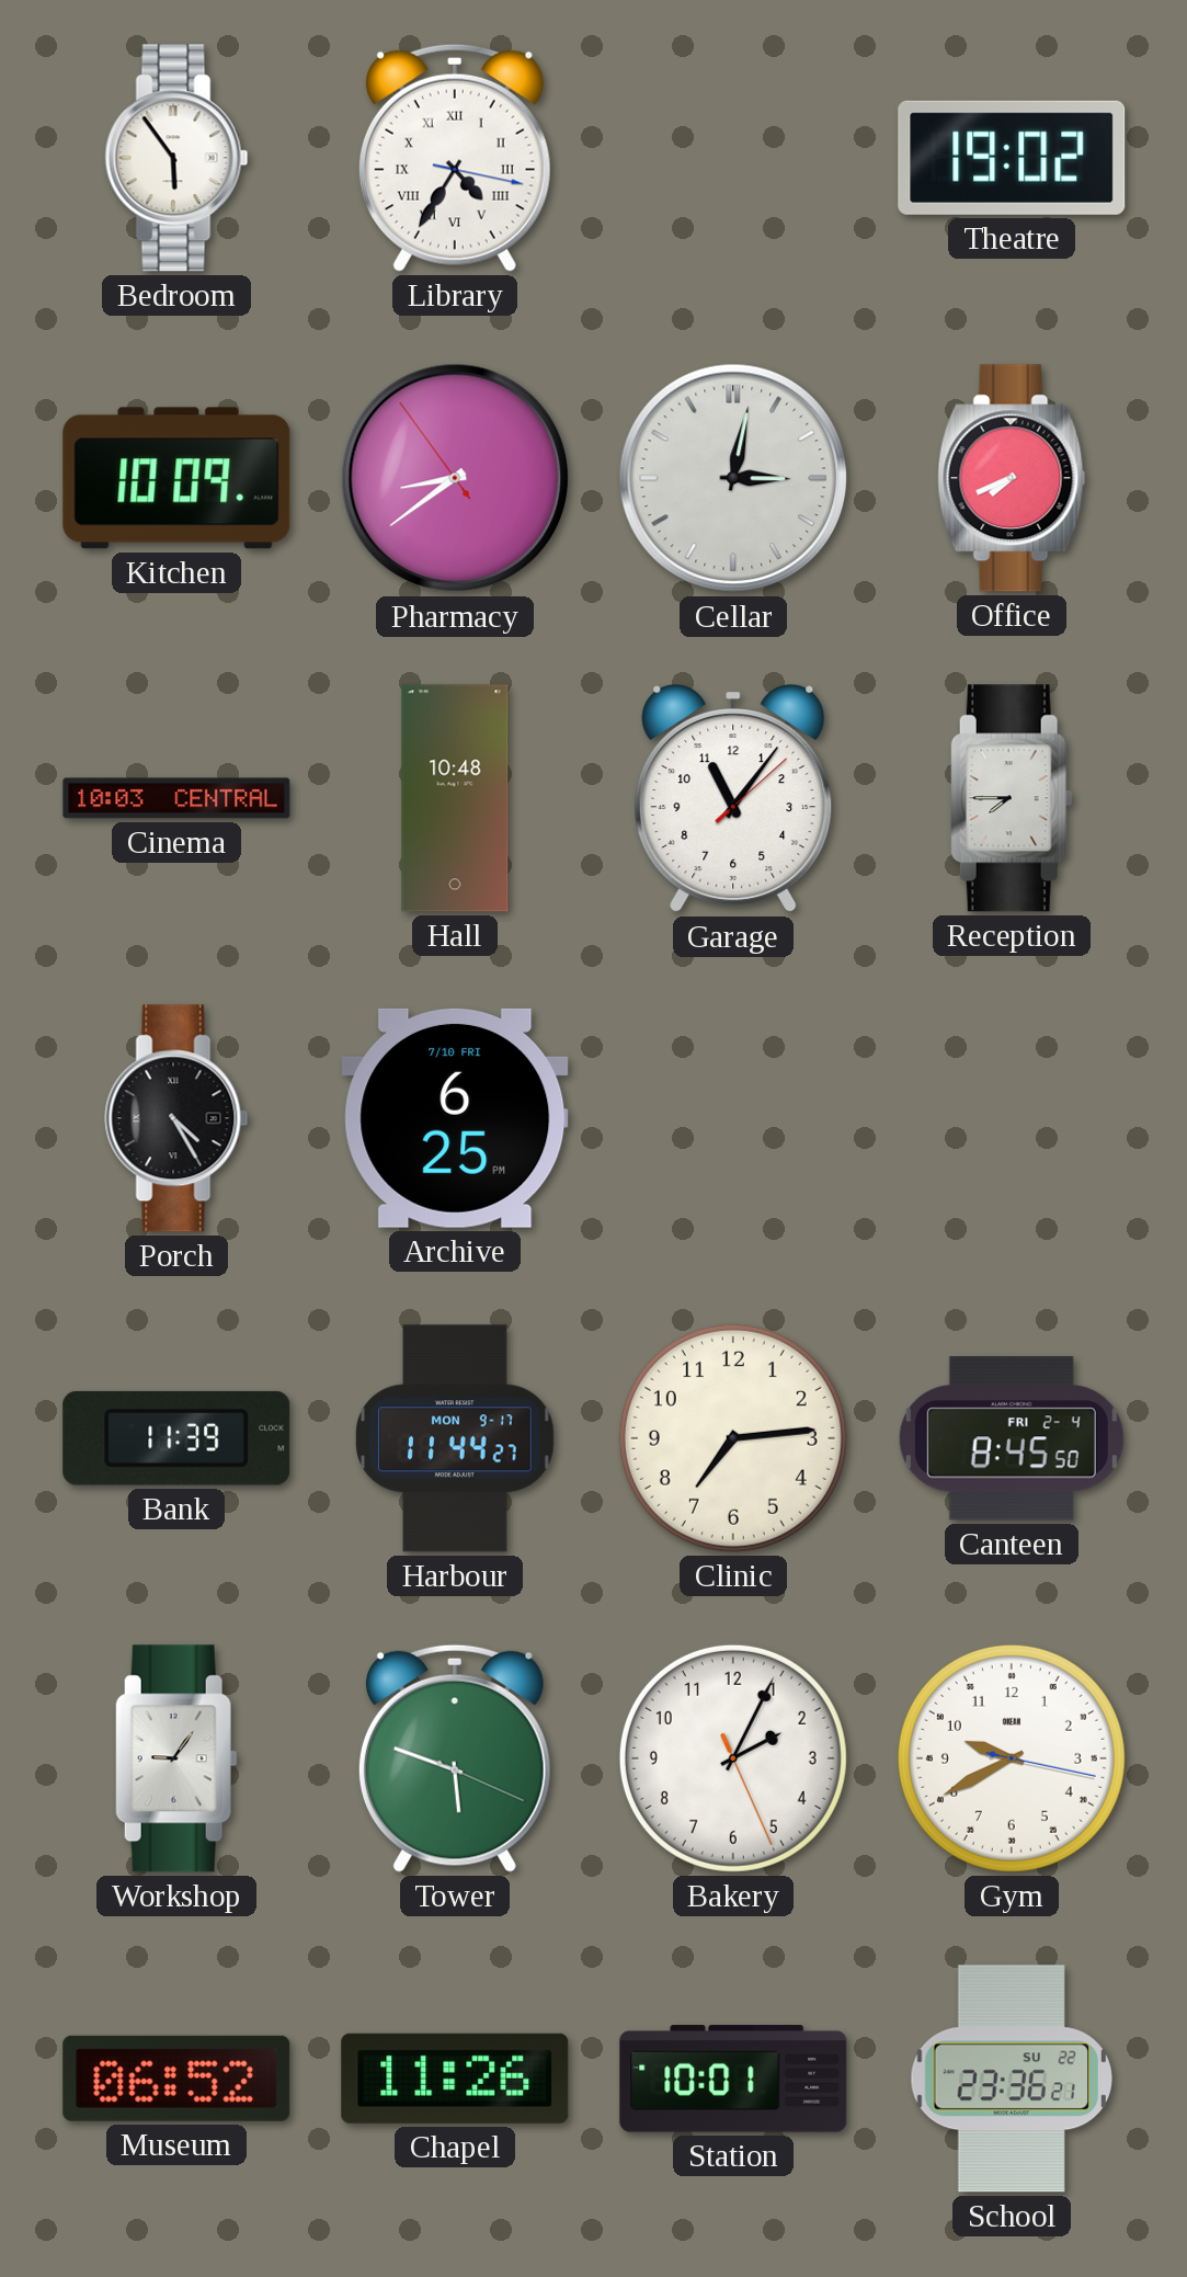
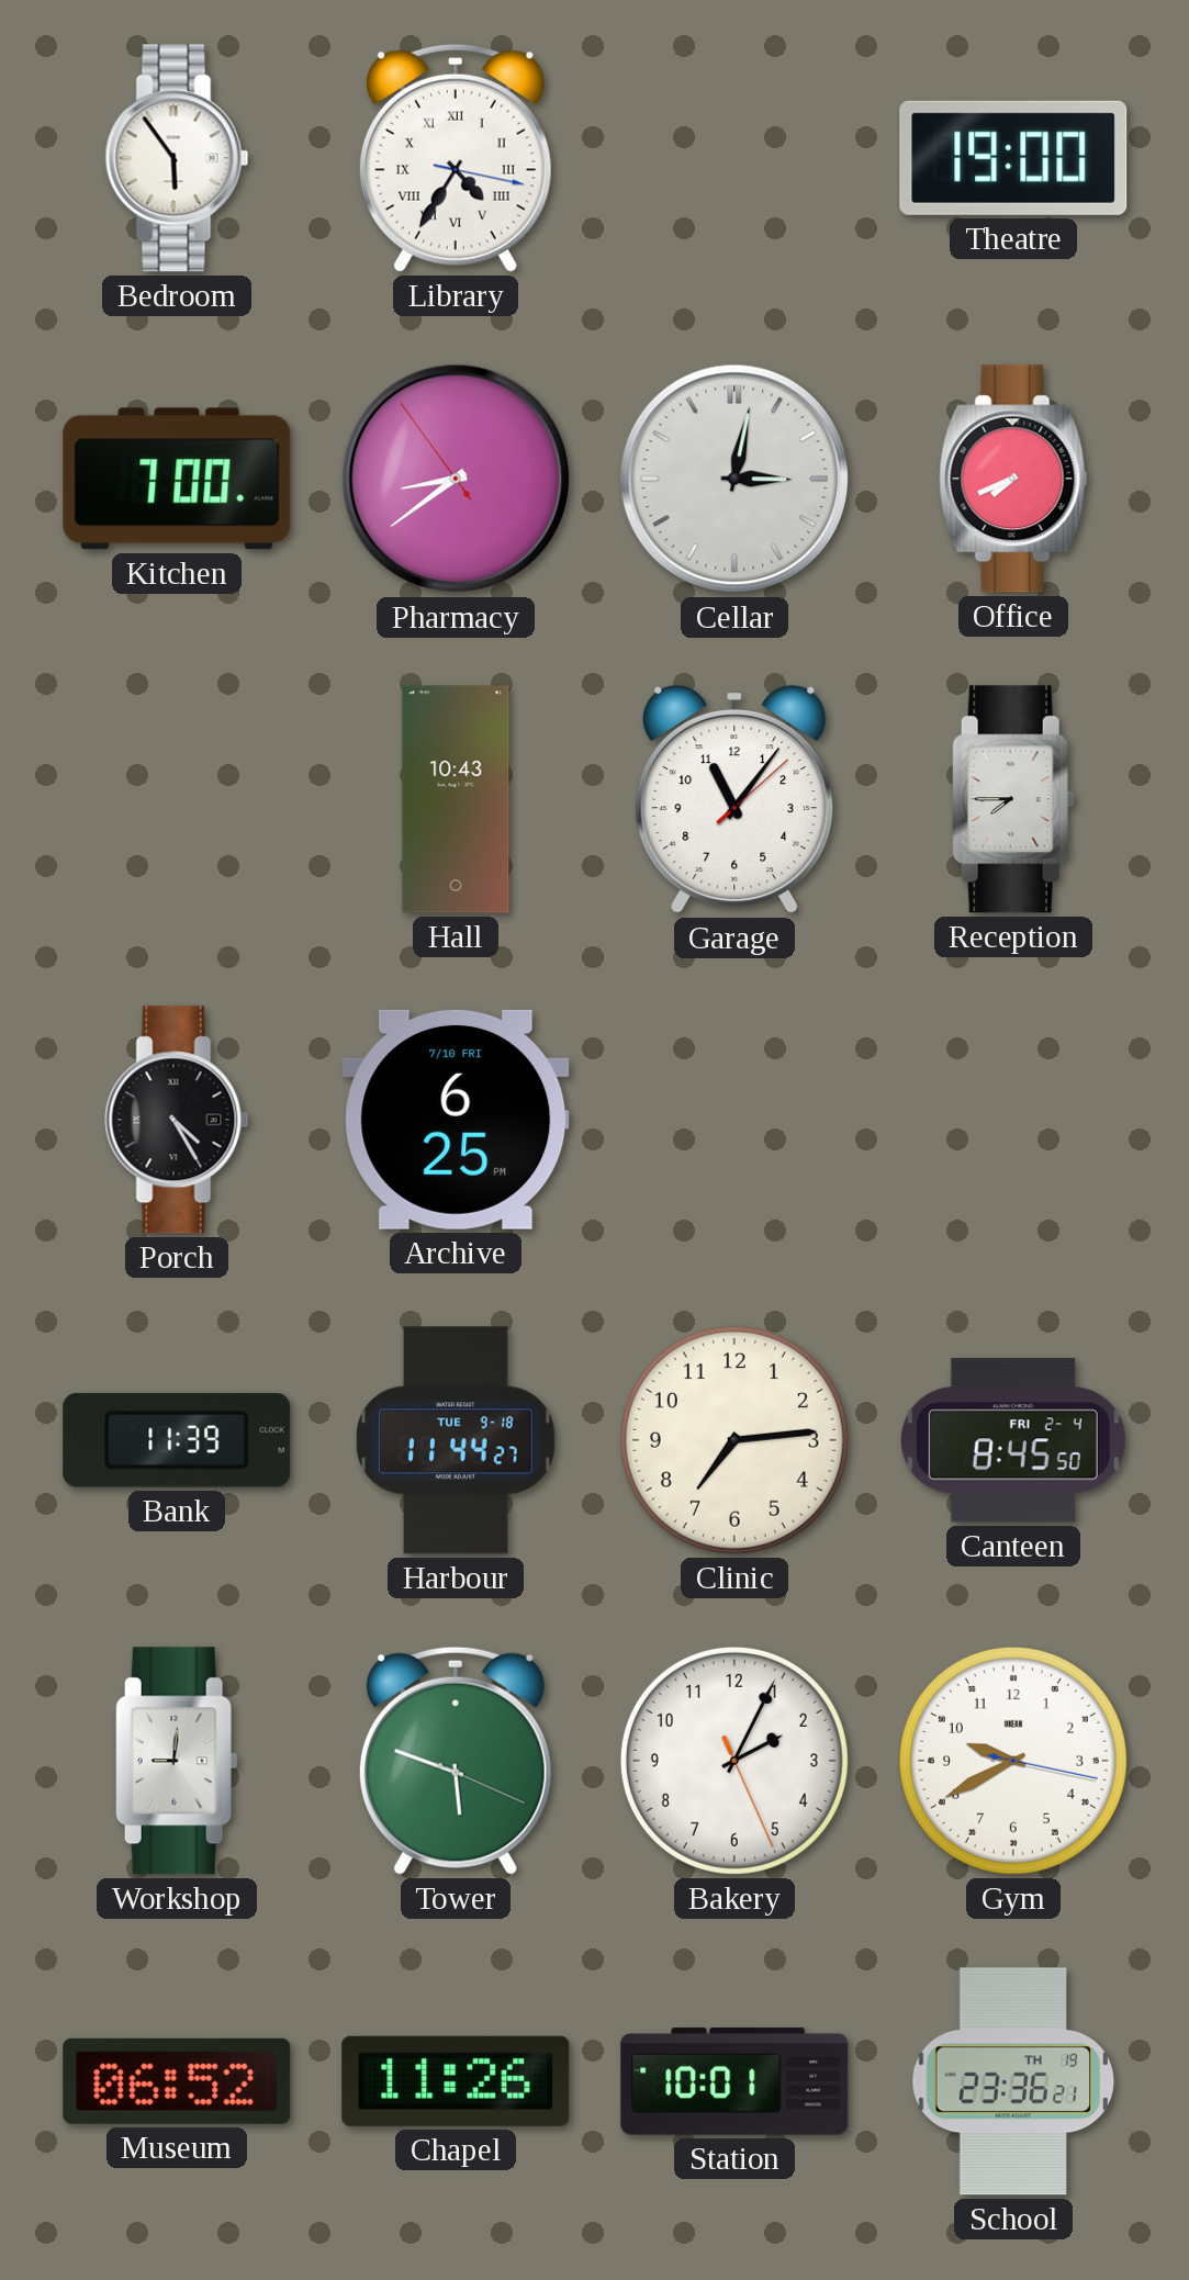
Theatre: 19:02 -> 19:00
Kitchen: 10:09 -> 7:00
Cinema: 10:03 -> none
Hall: 10:48 -> 10:43
Harbour date: MON 9-17 -> TUE 9-18
Workshop: 9:06 -> 9:01
School date: SU 22 -> TH 19
